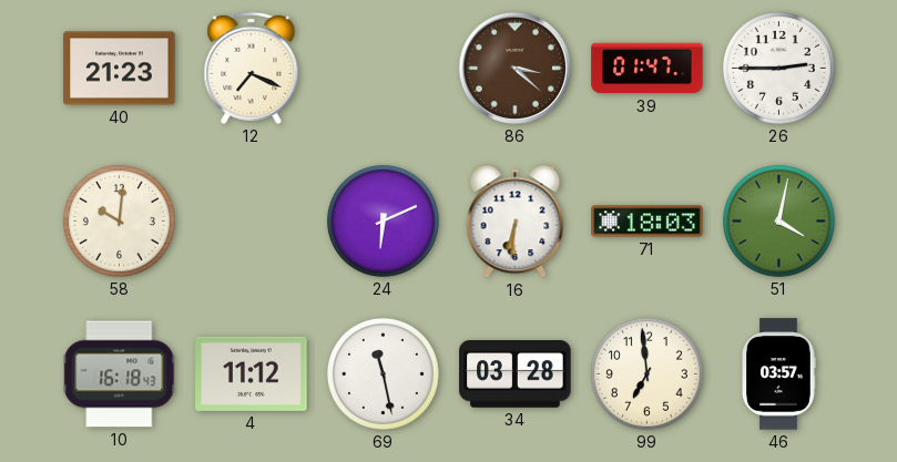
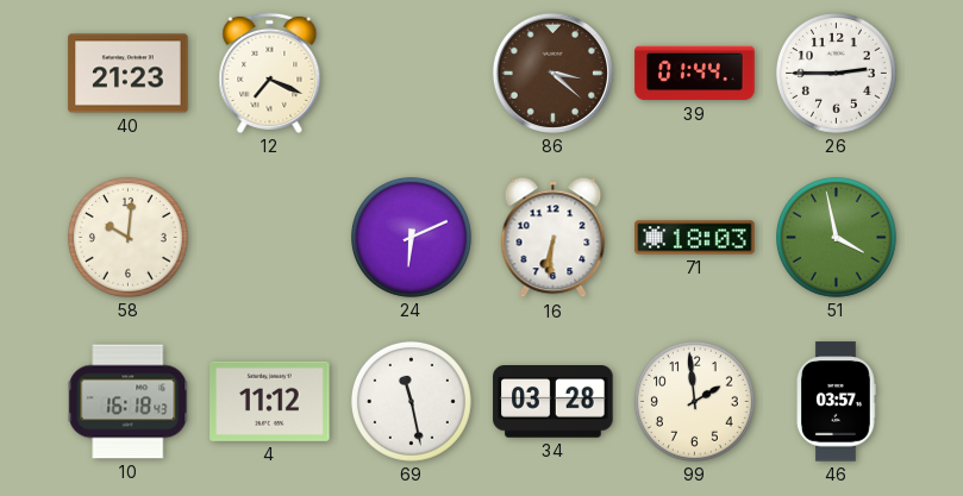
39: 01:47 -> 01:44
51: 4:02 -> 3:58
99: 6:59 -> 1:59
